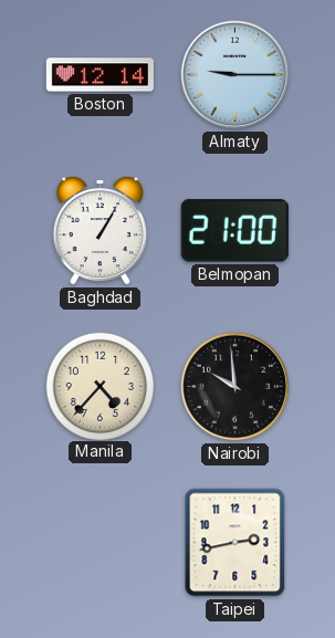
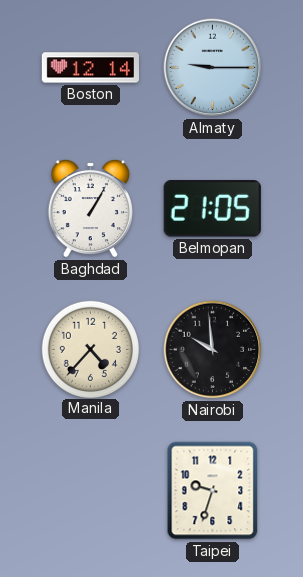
Belmopan: 21:00 -> 21:05
Taipei: 2:43 -> 9:33
